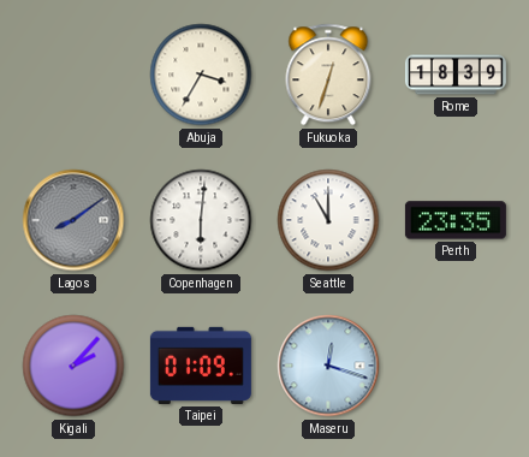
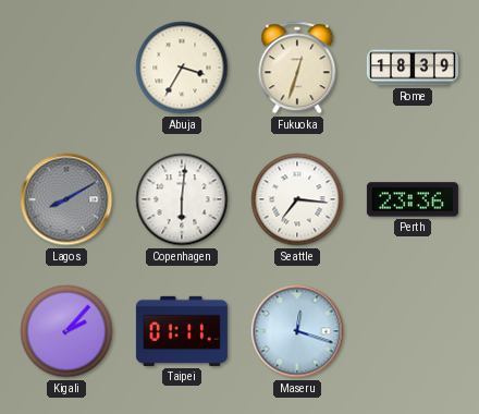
Lagos: 8:09 -> 8:10
Seattle: 11:00 -> 7:16
Perth: 23:35 -> 23:36
Taipei: 01:09 -> 01:11
